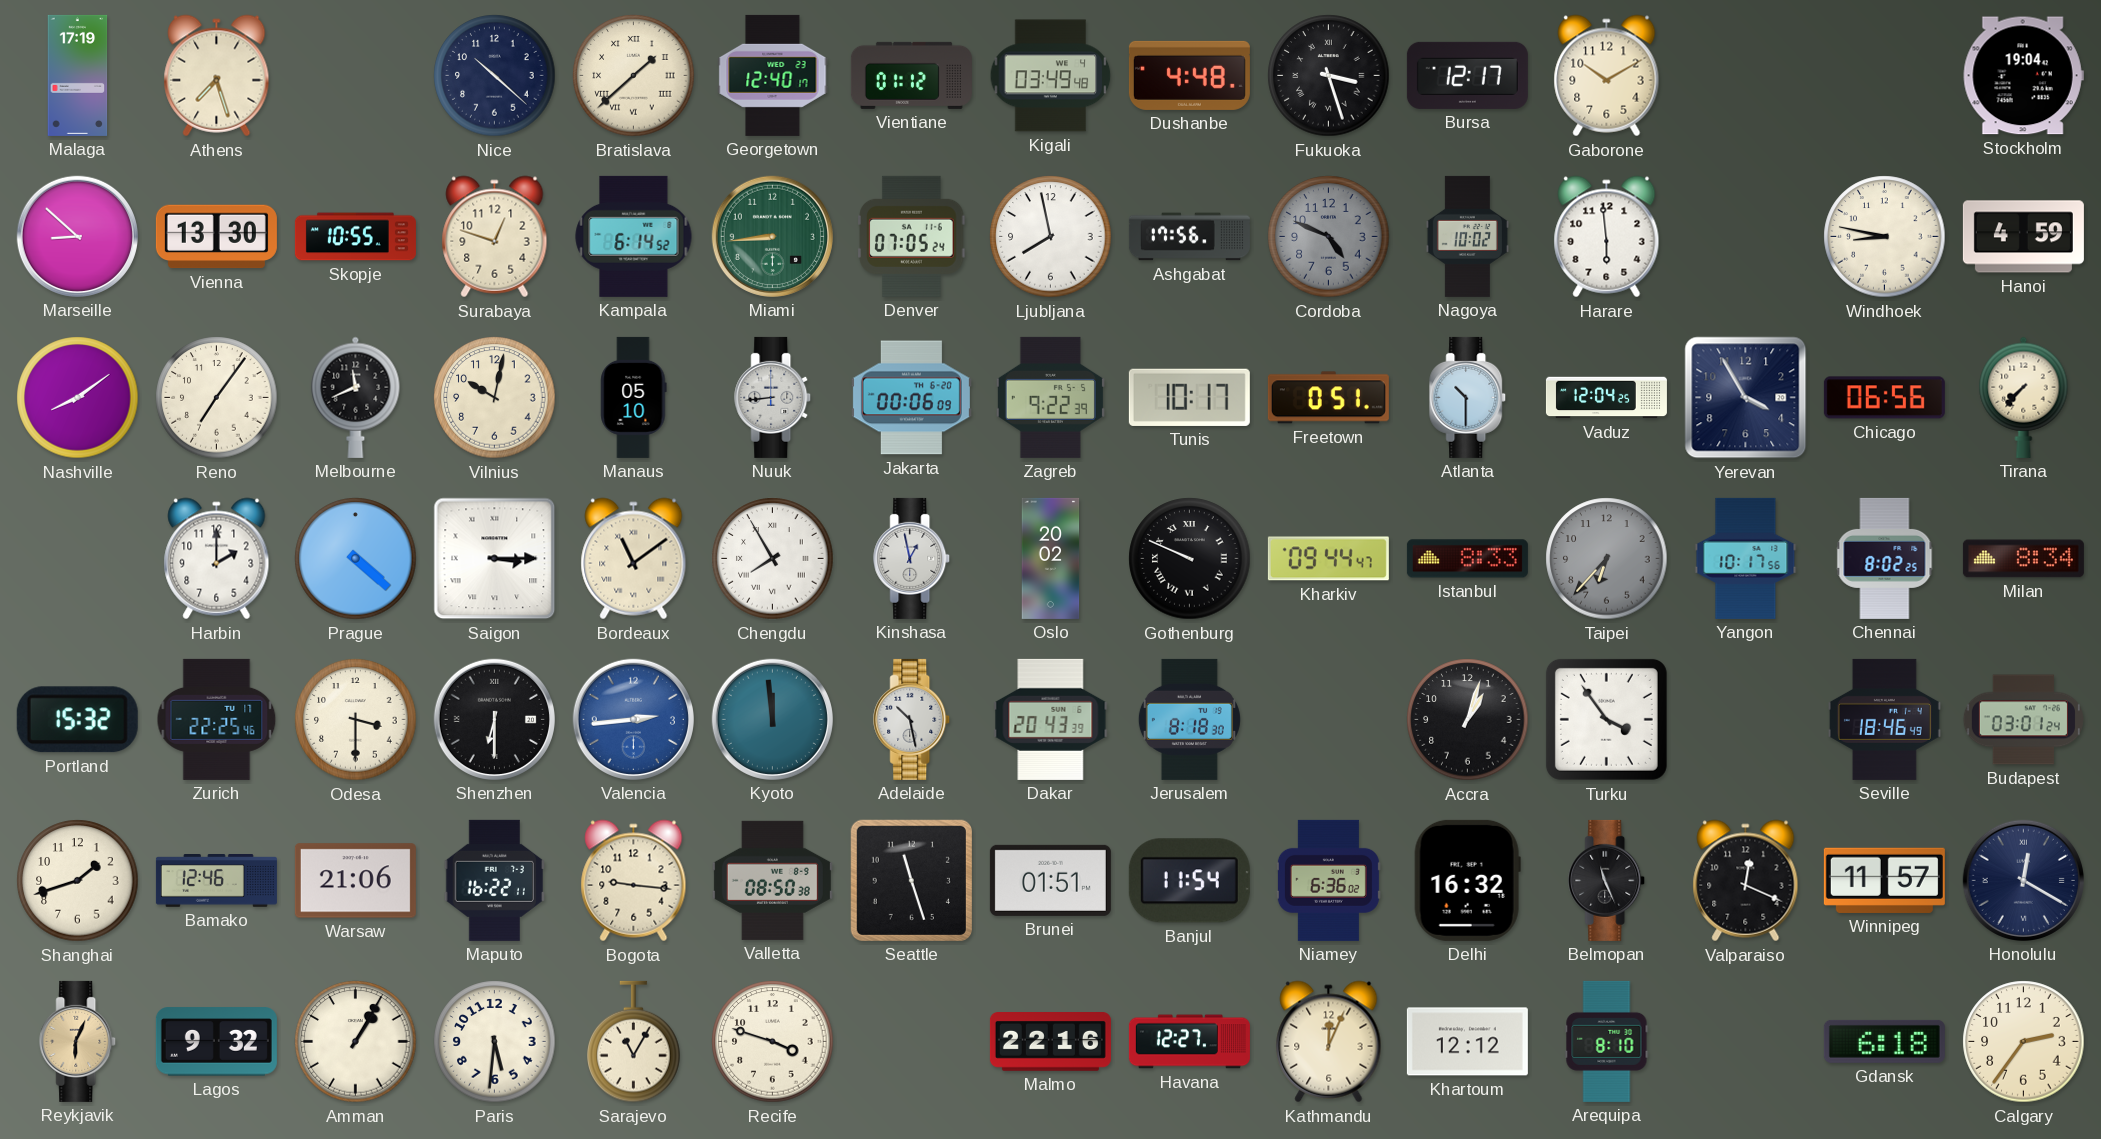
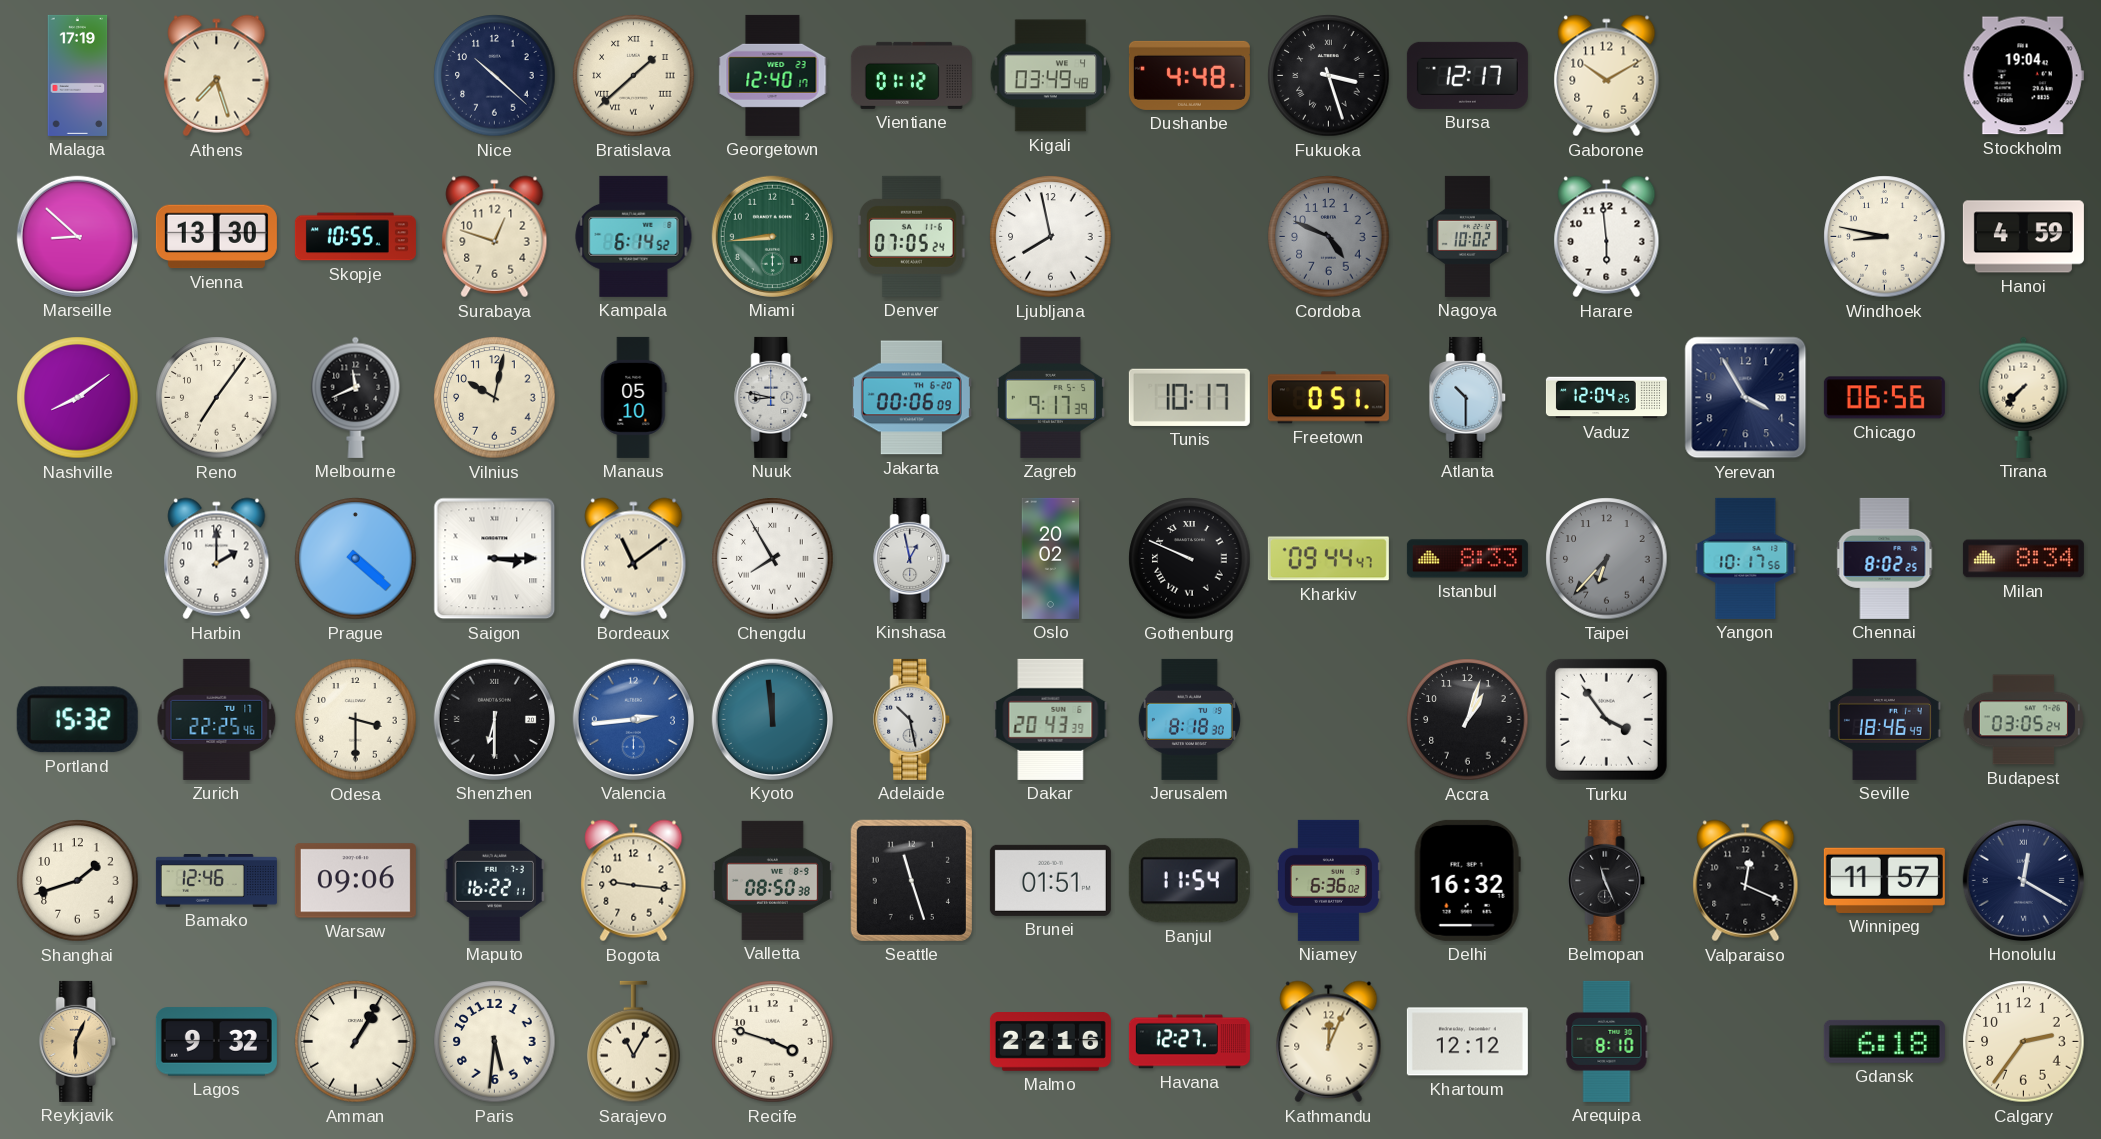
Ashgabat: 17:56 -> none
Nuuk: 8:44 -> 8:47
Zagreb: 9:22 -> 9:17
Budapest: 03:01 -> 03:05
Warsaw: 21:06 -> 09:06
